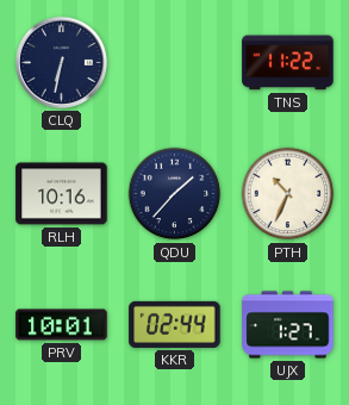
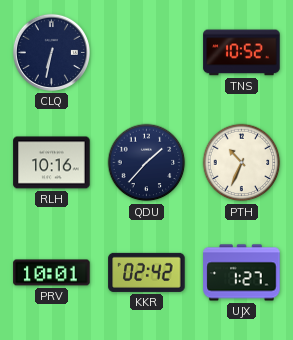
TNS: 11:22 -> 10:52
KKR: 02:44 -> 02:42
